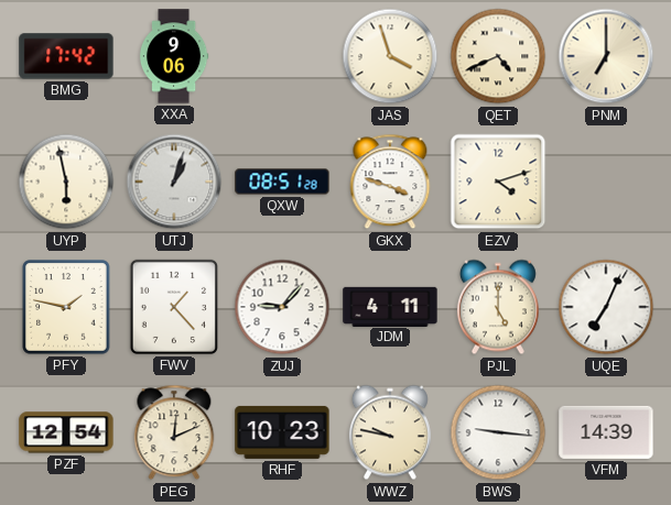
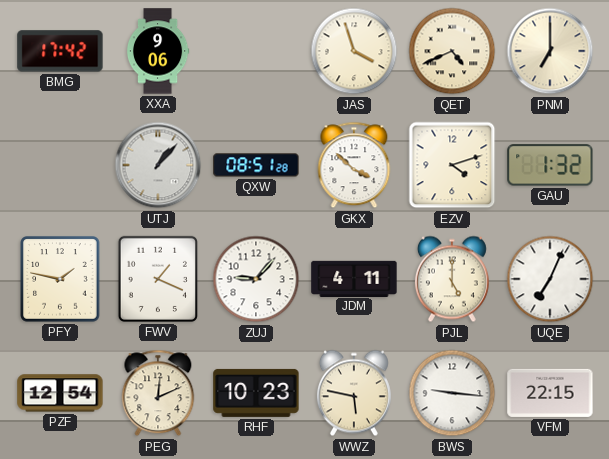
UYP: 5:58 -> none
UTJ: 1:03 -> 1:07
GKX: 3:48 -> 3:52
GAU: none -> 1:32
FWV: 1:23 -> 1:19
WWZ: 9:47 -> 5:47
VFM: 14:39 -> 22:15
